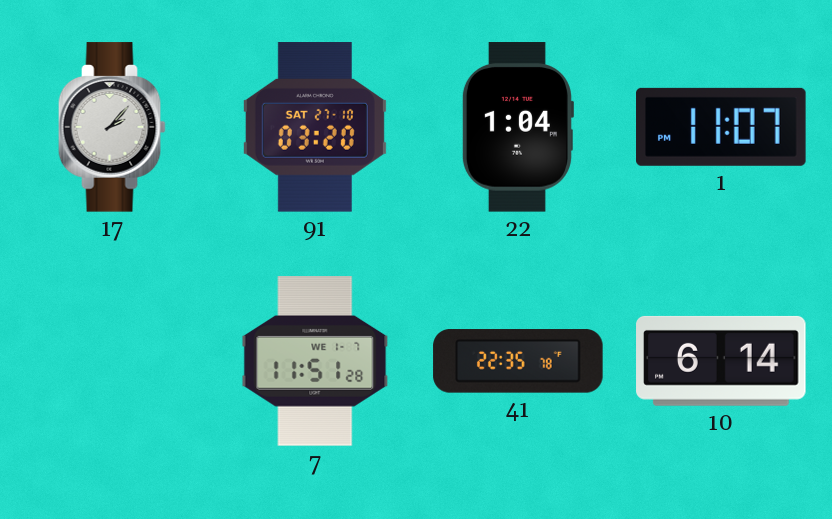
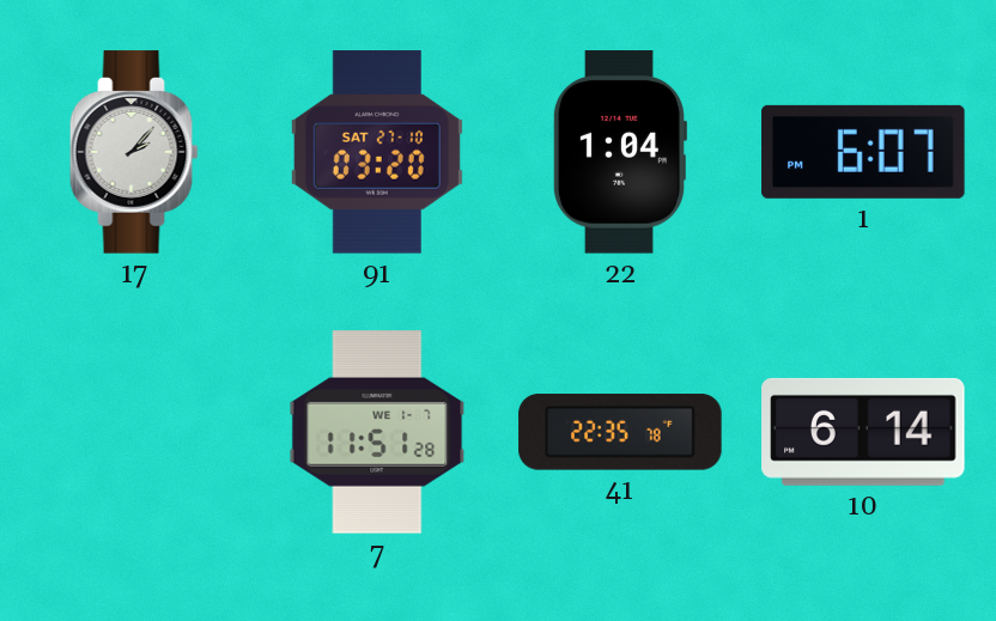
1: 11:07 -> 6:07
